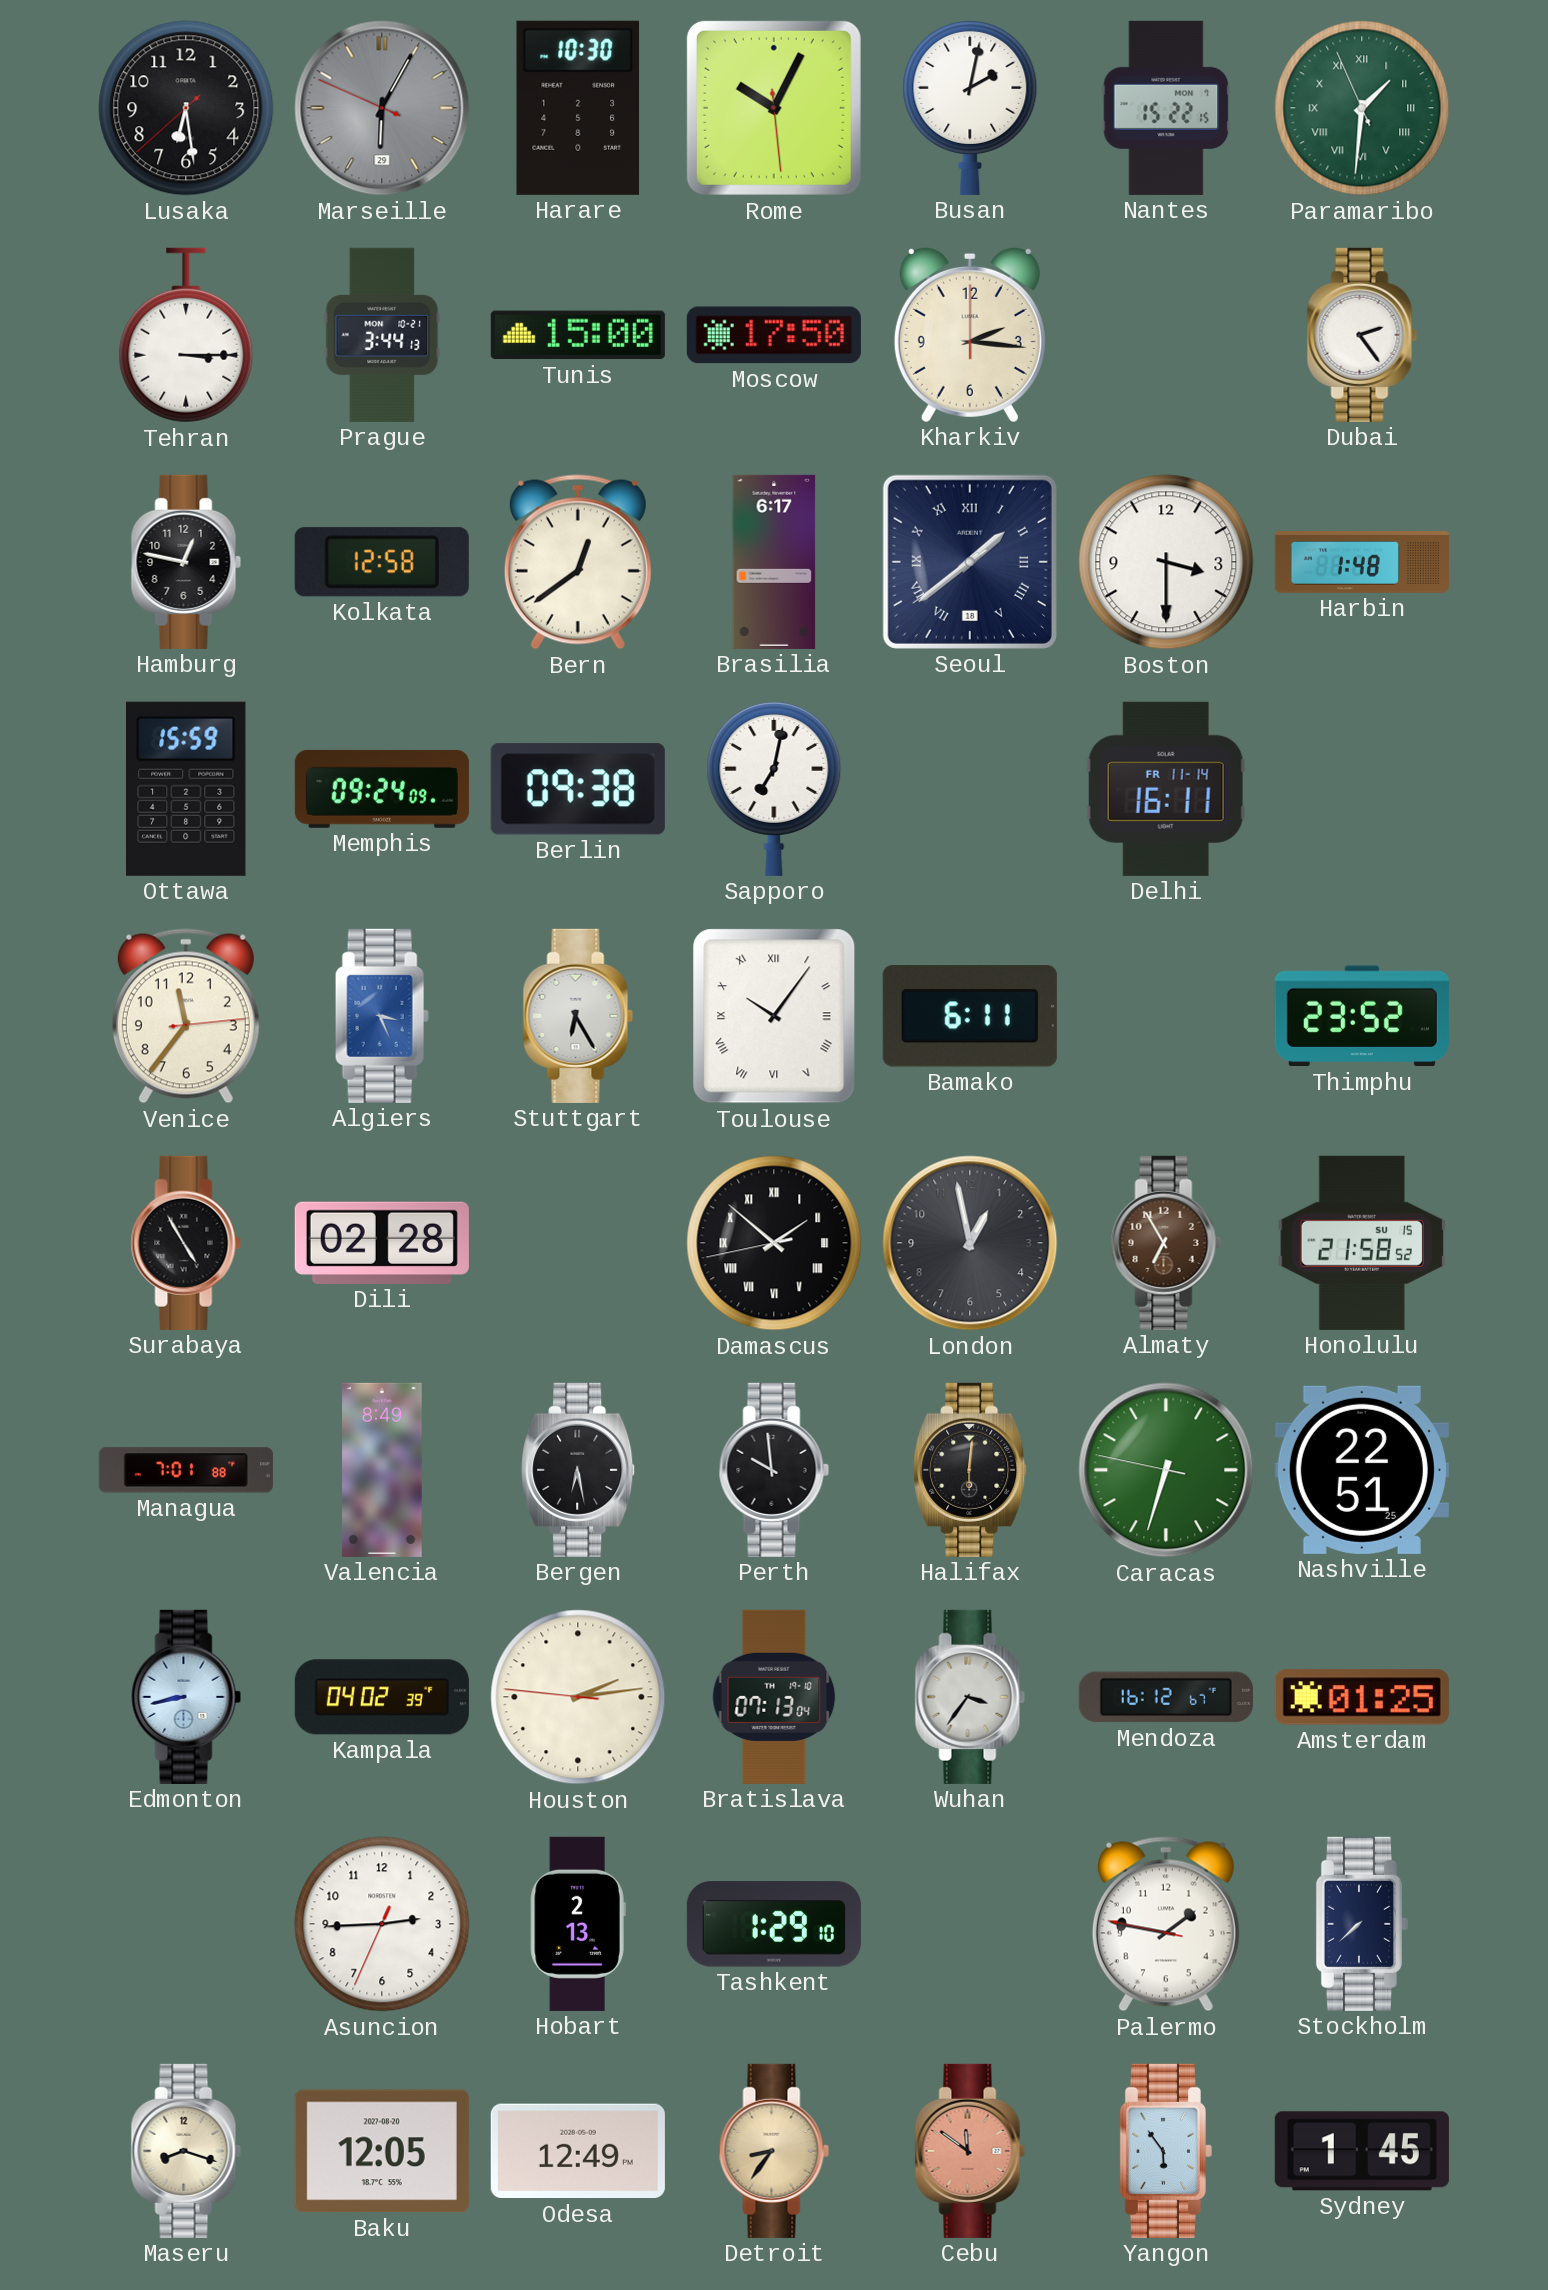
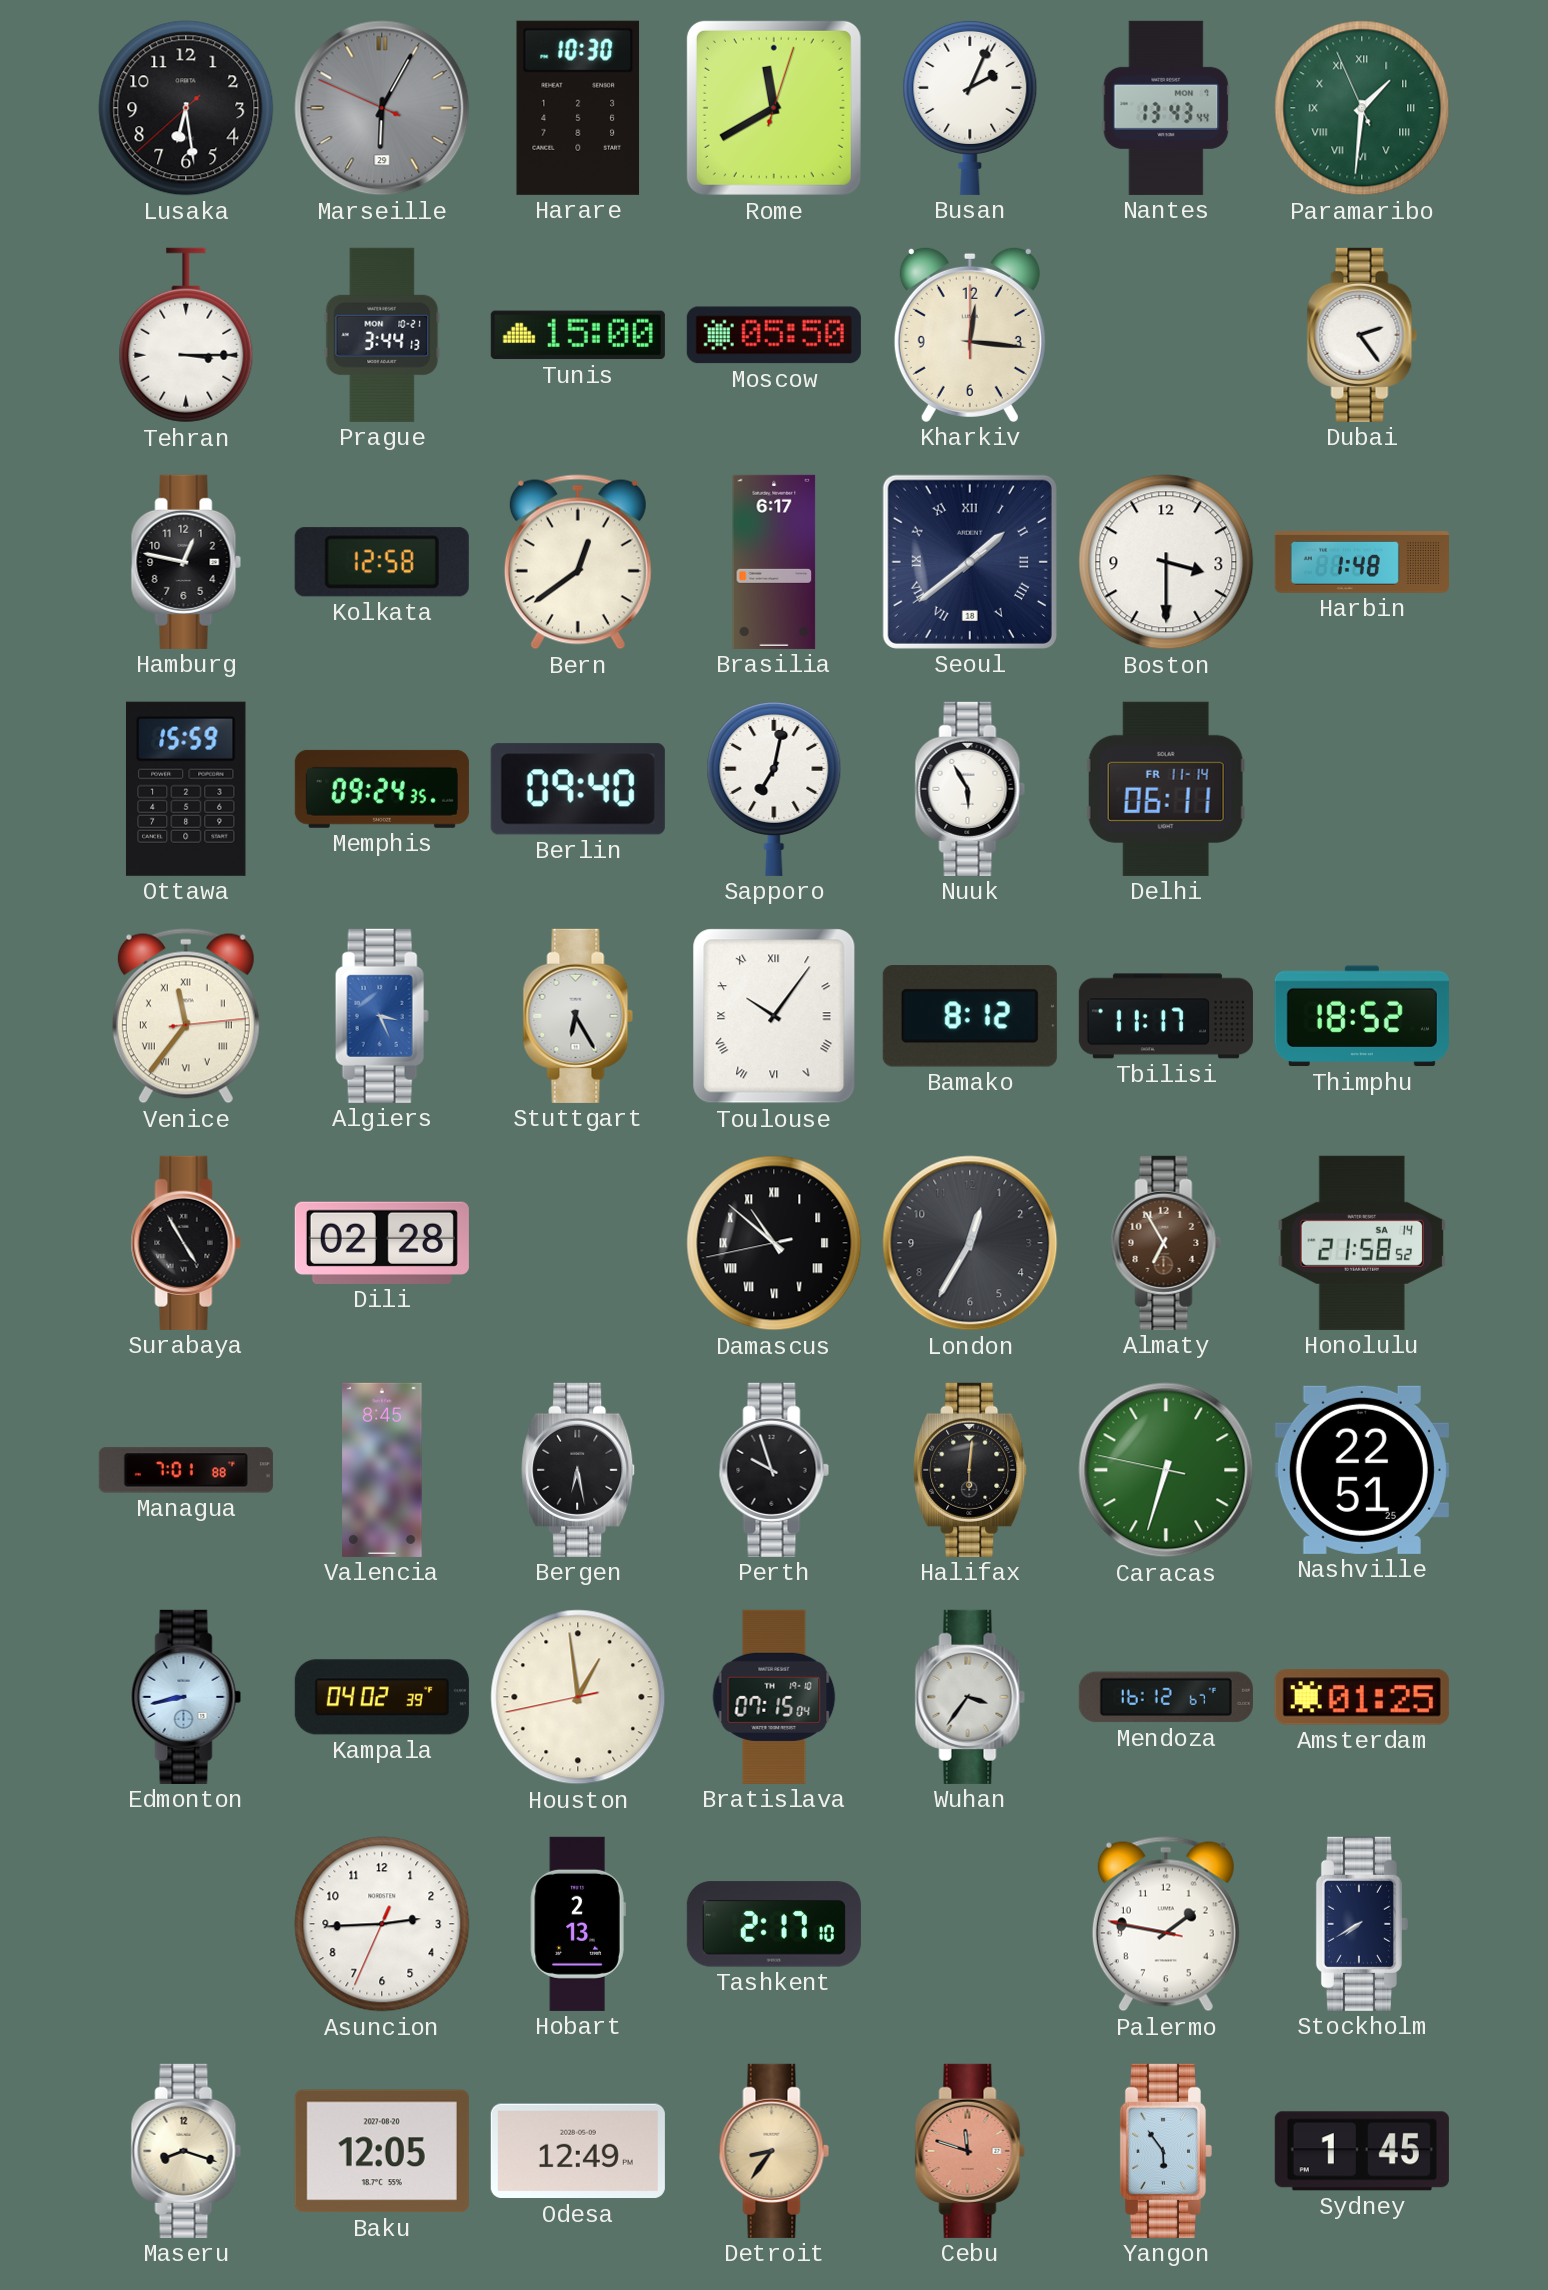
Rome: 10:04 -> 11:40
Busan: 2:02 -> 2:04
Nantes: 15:22 -> 13:43
Moscow: 17:50 -> 05:50
Kharkiv: 2:16 -> 12:16
Memphis: 09:24:09 -> 09:24:35
Berlin: 09:38 -> 09:40
Nuuk: none -> 5:55
Delhi: 16:11 -> 06:11
Venice numerals: Arabic -> Roman
Bamako: 6:11 -> 8:12
Tbilisi: none -> 11:17
Thimphu: 23:52 -> 18:52
Damascus: 1:51 -> 10:51
London: 12:58 -> 12:35
Honolulu date: SU 15 -> SA 14
Valencia: 8:49 -> 8:45
Perth: 9:59 -> 9:57
Houston: 2:13 -> 12:58
Bratislava: 07:13 -> 07:15
Tashkent: 1:29 -> 2:17
Stockholm: 7:38 -> 7:40
Cebu: 11:51 -> 11:48
